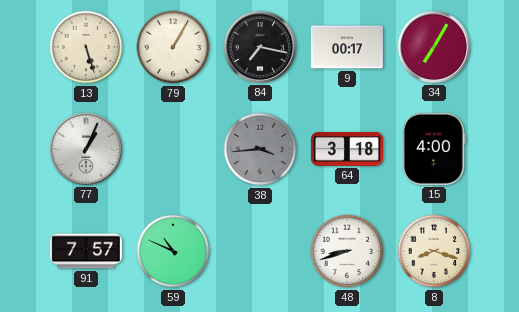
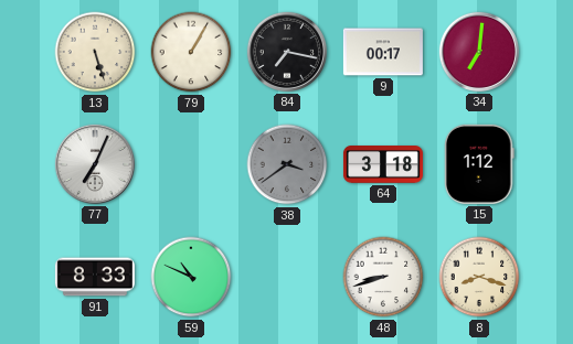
34: 7:05 -> 7:01
77: 1:04 -> 7:04
38: 3:44 -> 3:39
15: 4:00 -> 1:12
91: 7:57 -> 8:33
